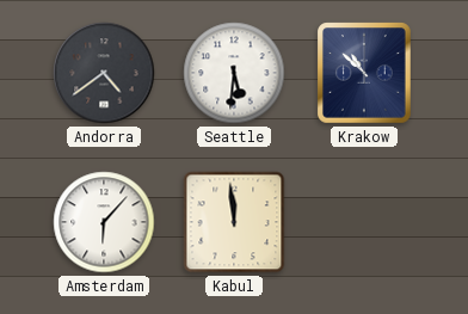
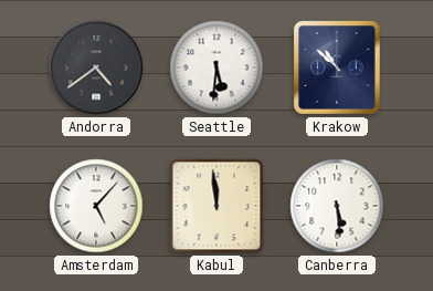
Amsterdam: 6:07 -> 5:07
Canberra: none -> 5:29
